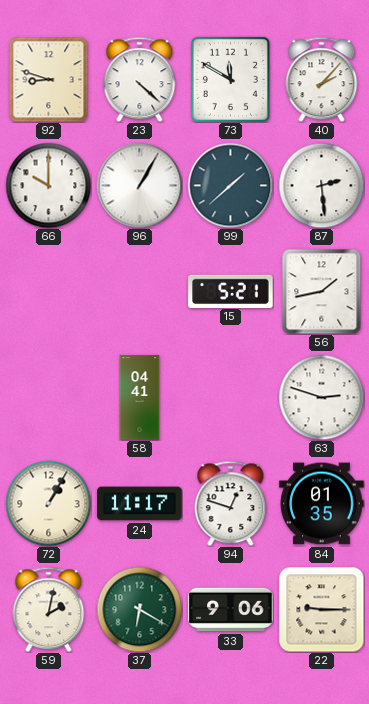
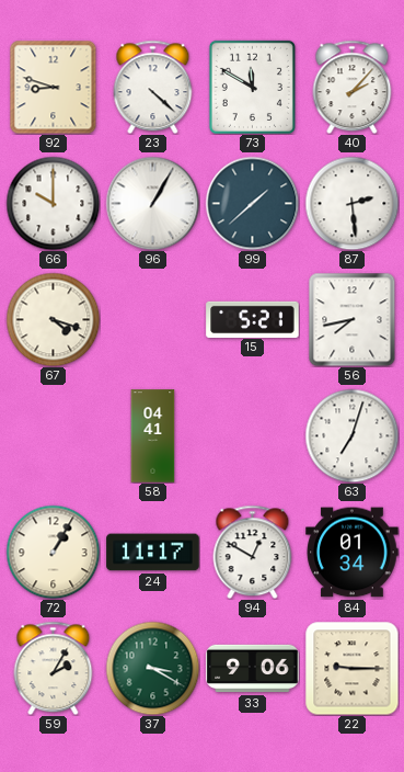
67: none -> 4:18
56: 1:43 -> 7:43
63: 2:48 -> 7:03
94: 12:48 -> 12:50
84: 01:35 -> 01:34
59: 2:02 -> 2:05
37: 6:20 -> 3:20
